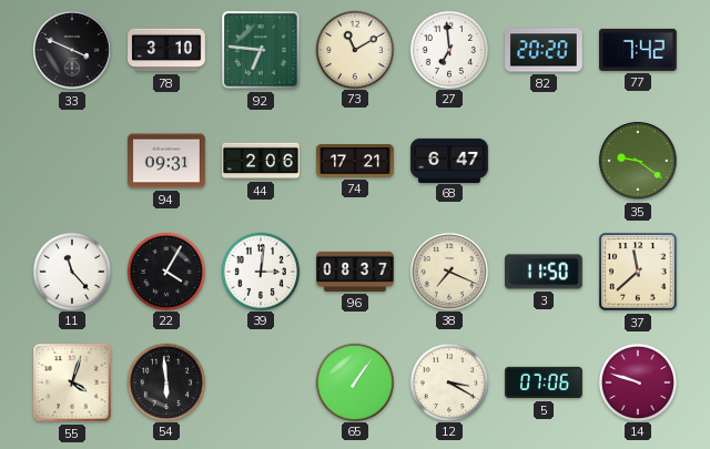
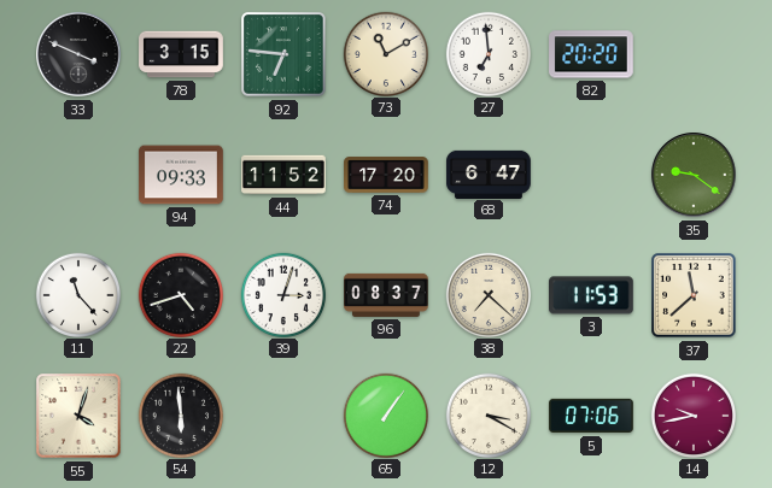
78: 3:10 -> 3:15
77: 7:42 -> none
94: 09:31 -> 09:33
44: 2:06 -> 11:52
74: 17:21 -> 17:20
22: 4:05 -> 4:42
39: 3:01 -> 3:03
38: 7:19 -> 7:22
3: 11:50 -> 11:53
14: 9:48 -> 9:43
